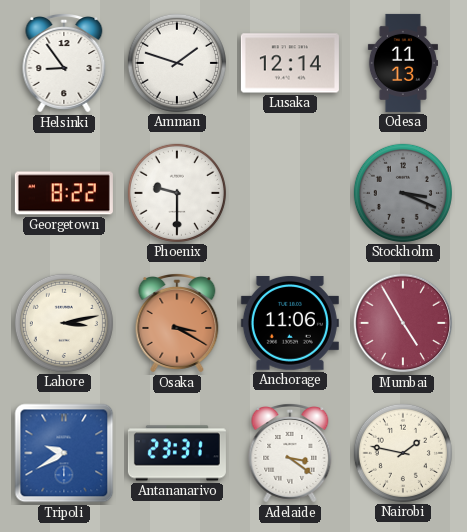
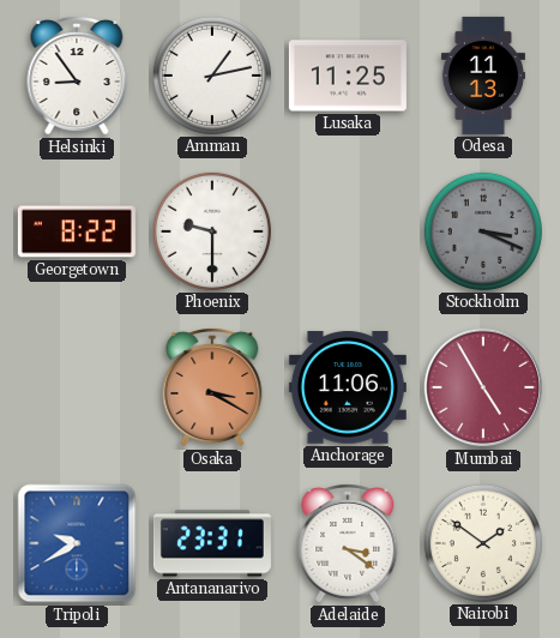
Amman: 1:48 -> 1:13
Lusaka: 12:14 -> 11:25
Lahore: 3:13 -> none
Nairobi: 1:47 -> 1:51
